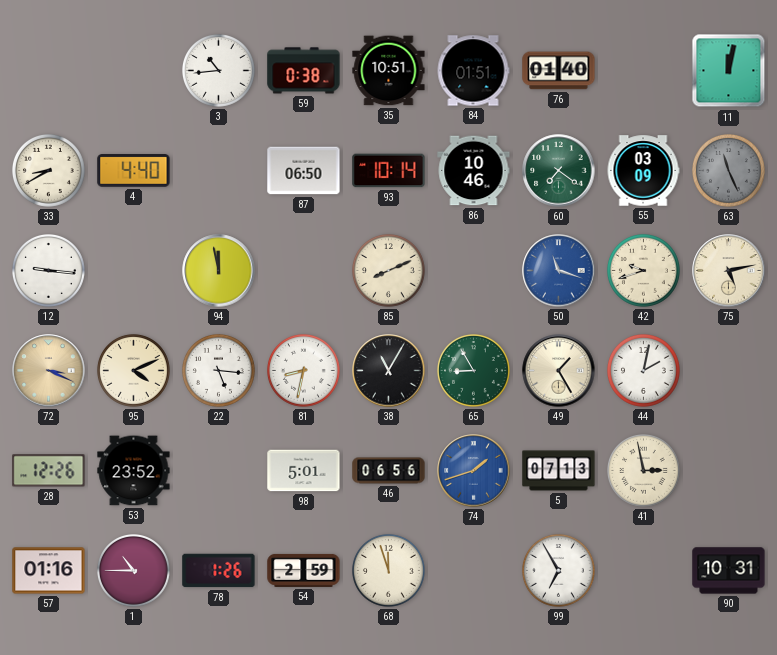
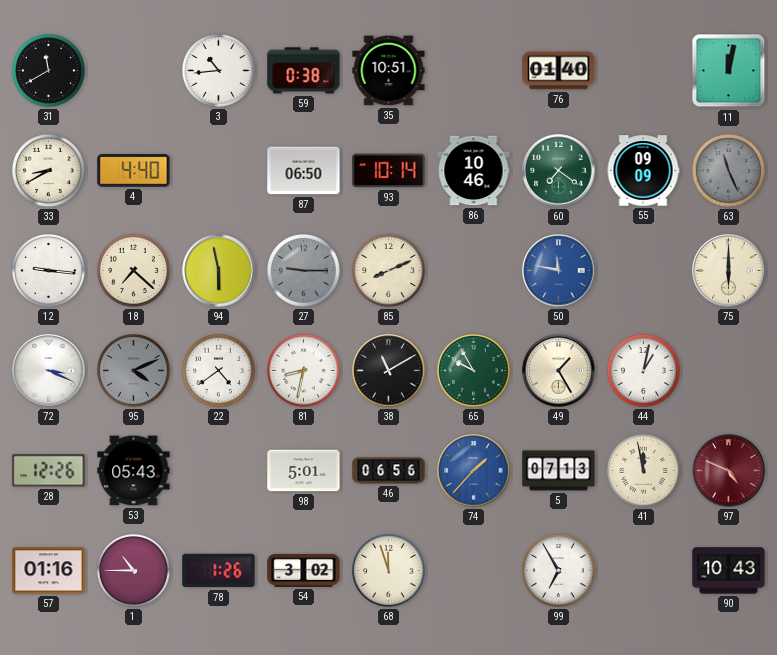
31: none -> 11:40
84: 01:51 -> none
55: 03:09 -> 09:09
18: none -> 7:22
94: 11:58 -> 5:58
27: none -> 9:15
50: 11:18 -> 11:47
42: 9:42 -> none
75: 5:13 -> 6:00
72 dial: champagne -> white
95 dial: cream -> grey
22: 5:16 -> 4:39
38: 11:05 -> 11:10
65: 8:55 -> 9:55
44: 2:02 -> 1:02
53: 23:52 -> 05:43
74: 1:42 -> 1:37
41: 2:58 -> 11:58
97: none -> 4:49
54: 2:59 -> 3:02
90: 10:31 -> 10:43
